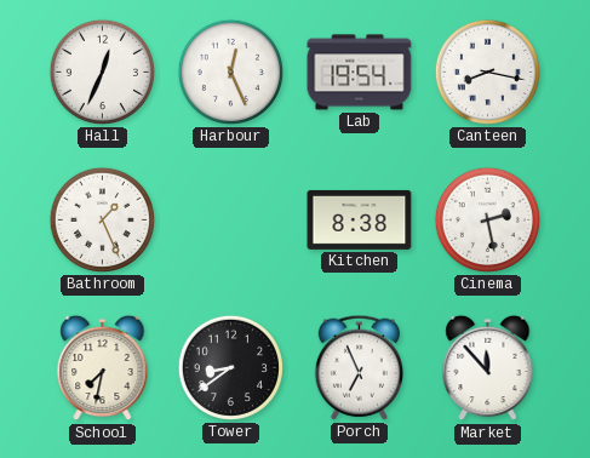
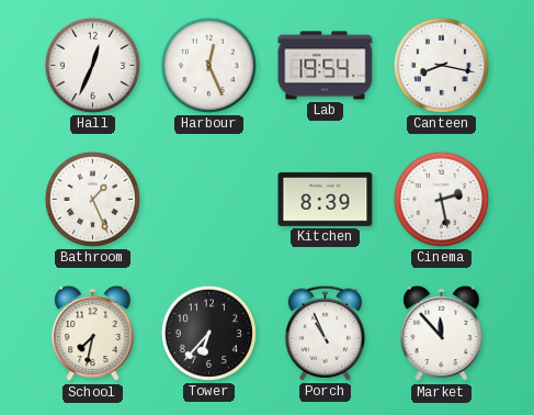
Kitchen: 8:38 -> 8:39
Tower: 8:39 -> 6:37
Porch: 6:56 -> 10:56
